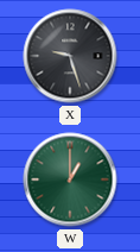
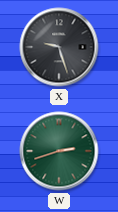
W: 1:00 -> 2:42
